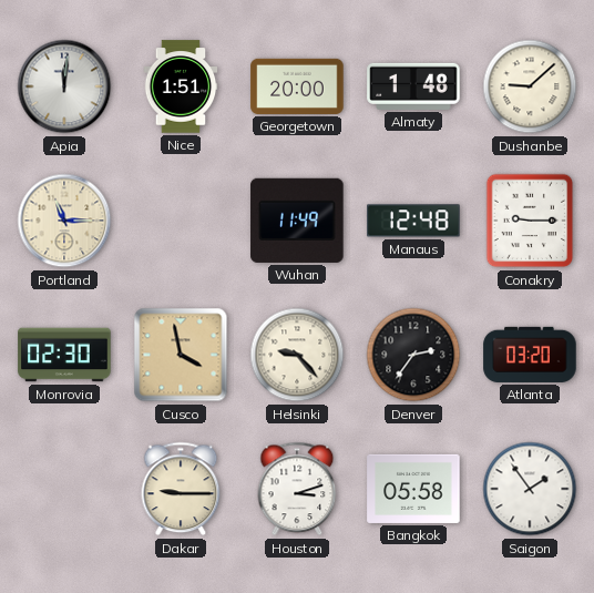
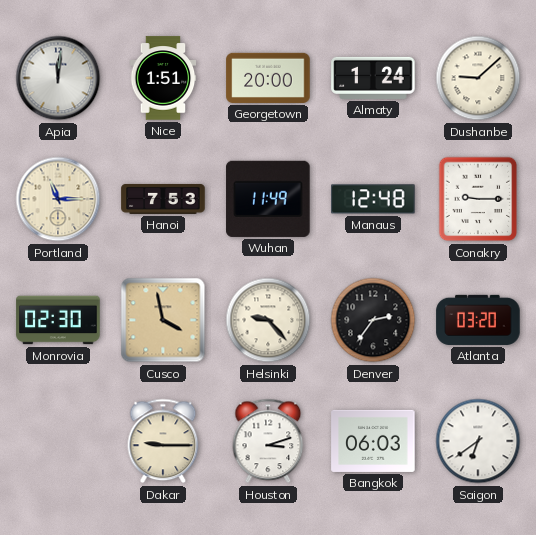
Almaty: 1:48 -> 1:24
Hanoi: none -> 7:53
Bangkok: 05:58 -> 06:03
Saigon: 1:54 -> 6:39
